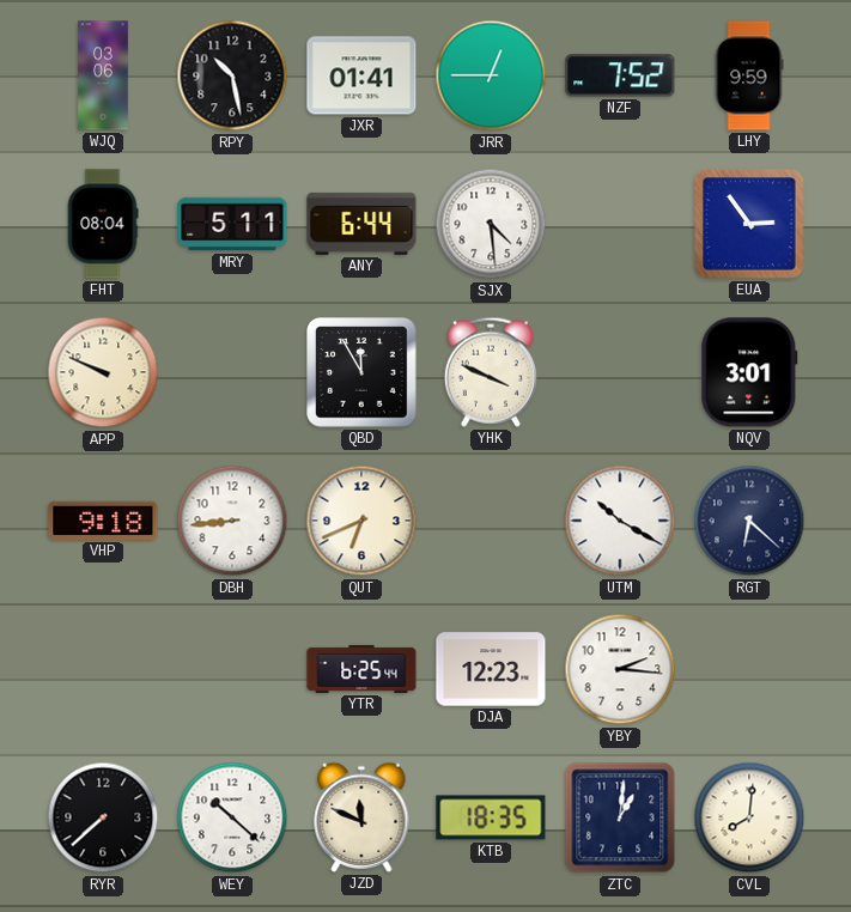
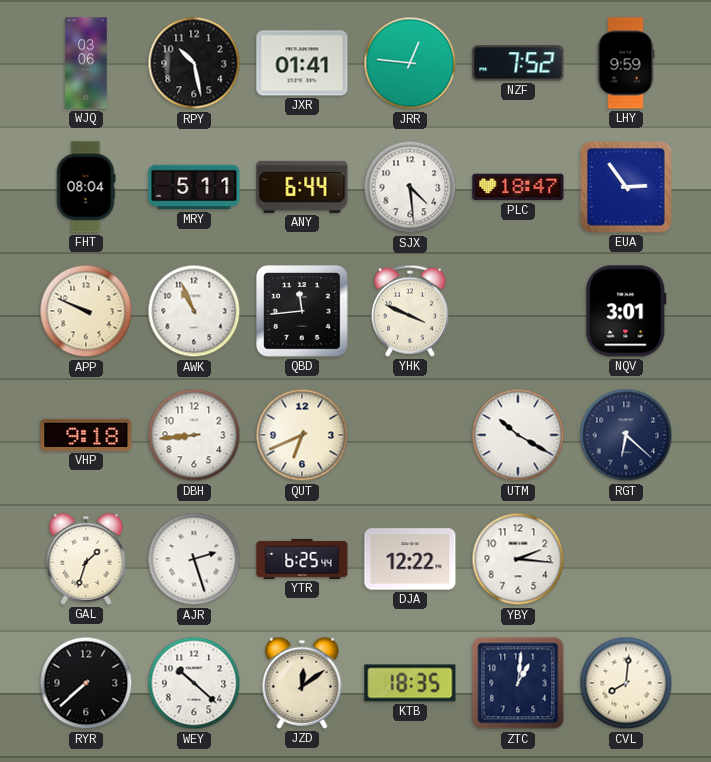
JRR: 12:45 -> 12:46
PLC: none -> 18:47
AWK: none -> 10:56
QBD: 11:55 -> 11:44
GAL: none -> 1:33
AJR: none -> 2:27
DJA: 12:23 -> 12:22
JZD: 11:49 -> 12:09
